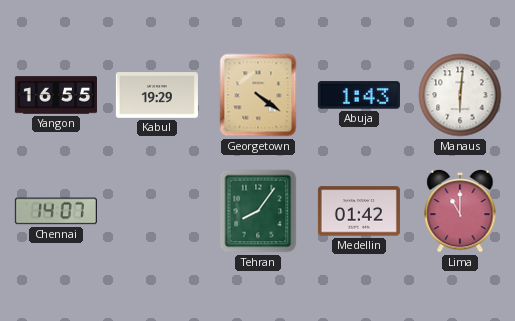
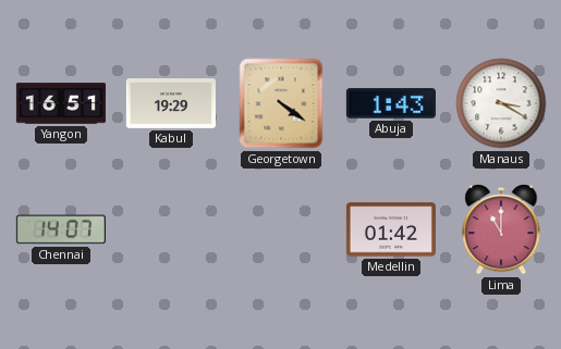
Yangon: 16:55 -> 16:51
Manaus: 6:01 -> 3:20
Tehran: 8:06 -> none
